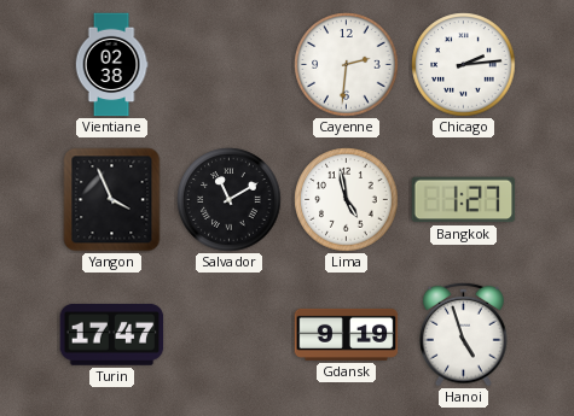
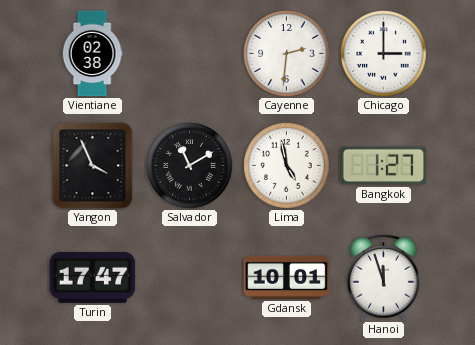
Chicago: 2:14 -> 3:00
Gdansk: 9:19 -> 10:01
Hanoi: 4:57 -> 11:57
